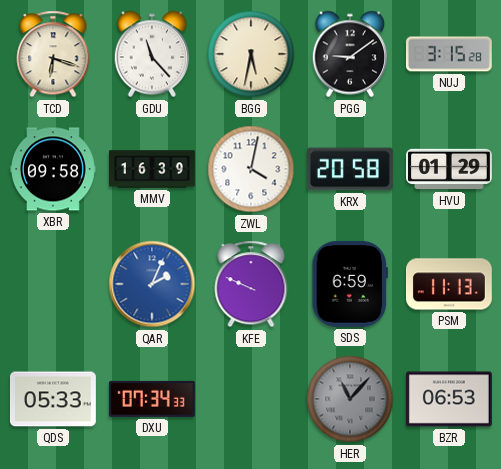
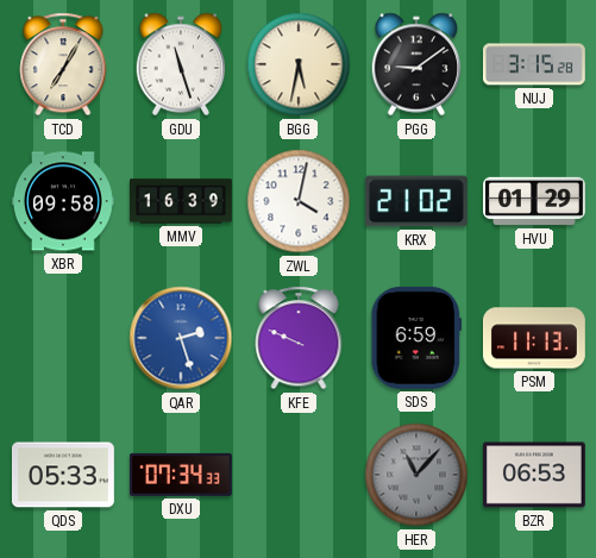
TCD: 6:18 -> 7:05
GDU: 11:23 -> 11:27
KRX: 20:58 -> 21:02
QAR: 2:04 -> 2:27
